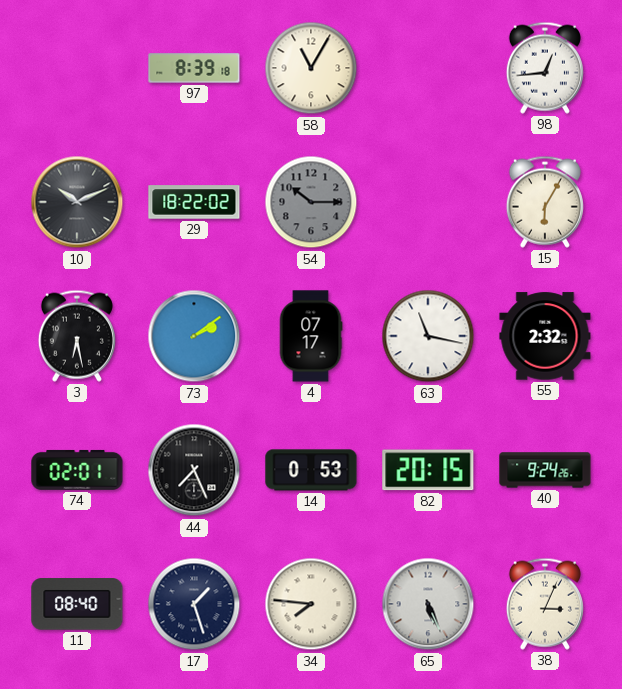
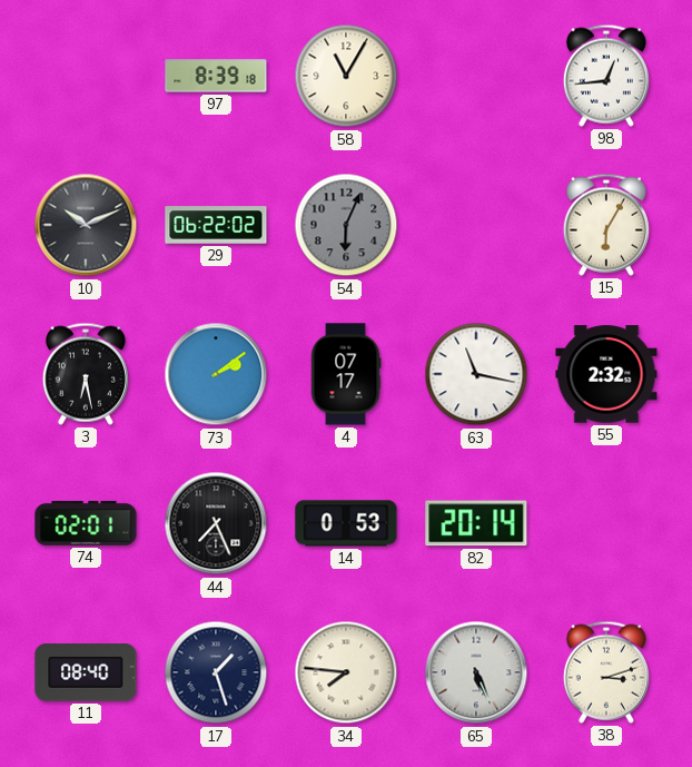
29: 18:22 -> 06:22
54: 10:15 -> 6:04
82: 20:15 -> 20:14
40: 9:24 -> none
38: 3:04 -> 3:12
